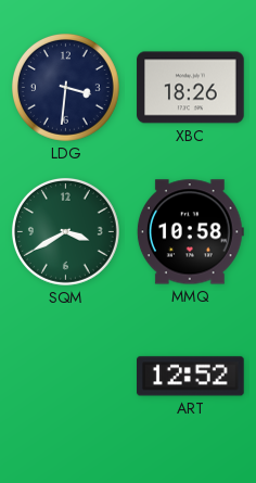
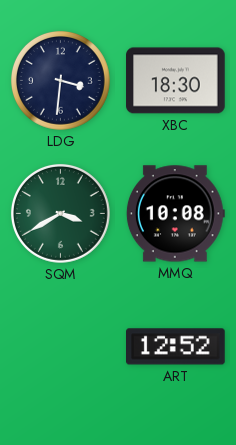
XBC: 18:26 -> 18:30
MMQ: 10:58 -> 10:08
